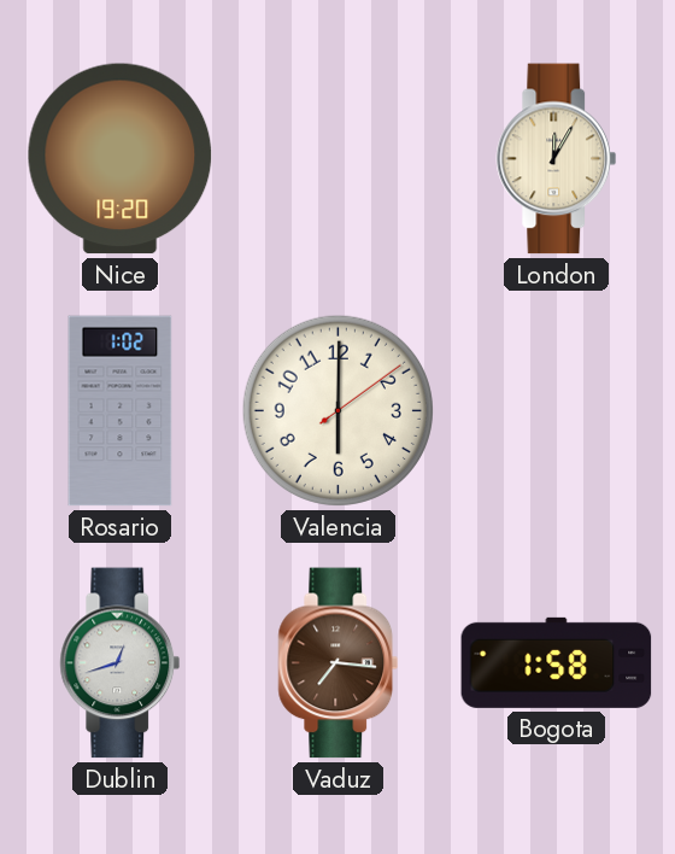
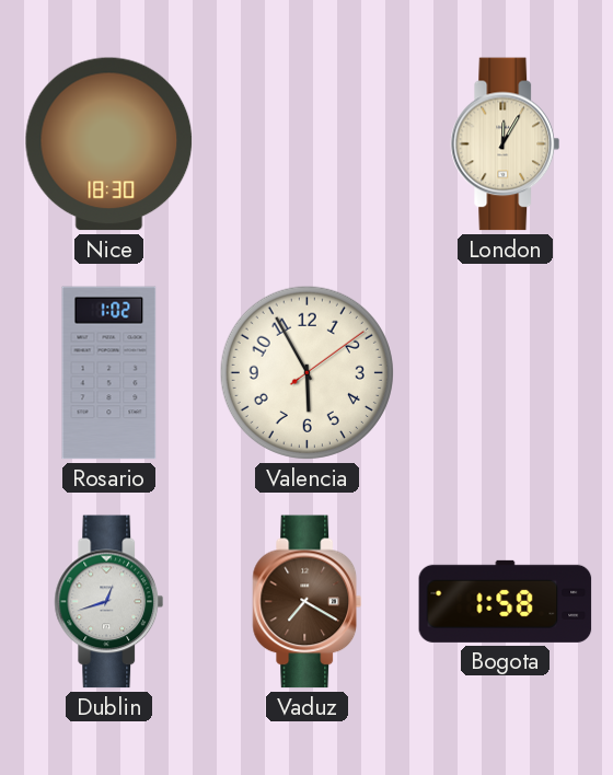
Nice: 19:20 -> 18:30
Valencia: 6:00 -> 5:55
Vaduz: 7:16 -> 7:20
